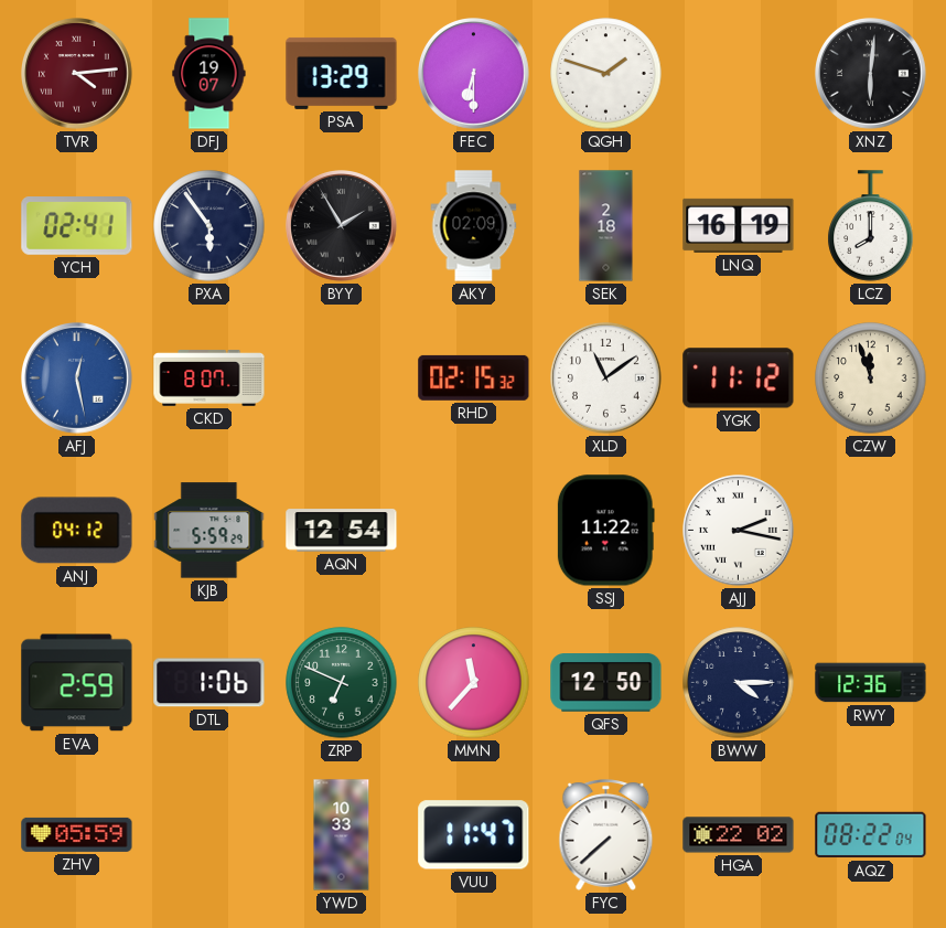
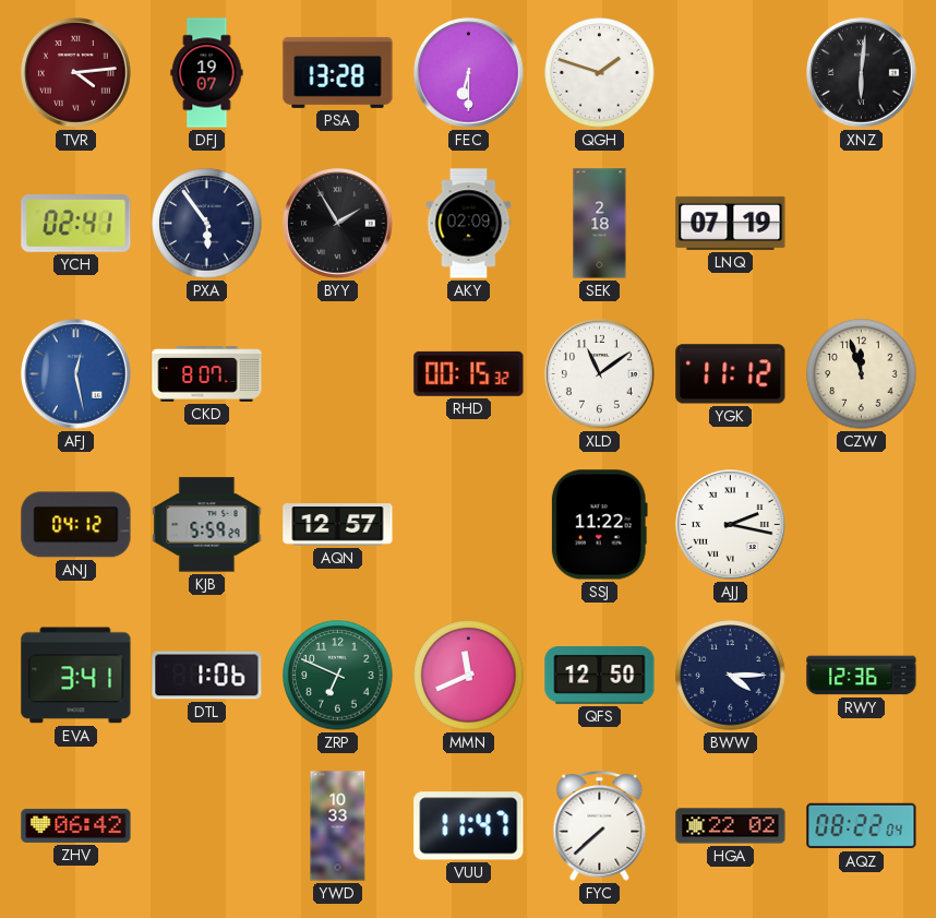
PSA: 13:29 -> 13:28
LNQ: 16:19 -> 07:19
LCZ: 8:00 -> none
RHD: 02:15 -> 00:15
AQN: 12:54 -> 12:57
EVA: 2:59 -> 3:41
MMN: 11:37 -> 11:41
ZHV: 05:59 -> 06:42
